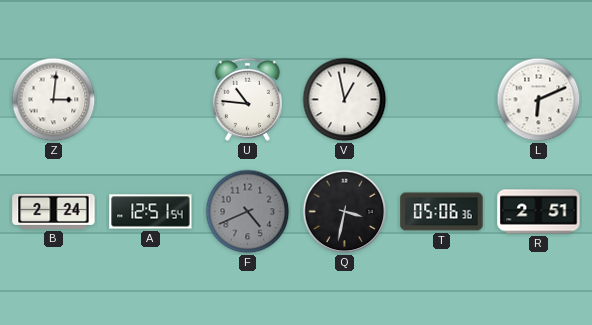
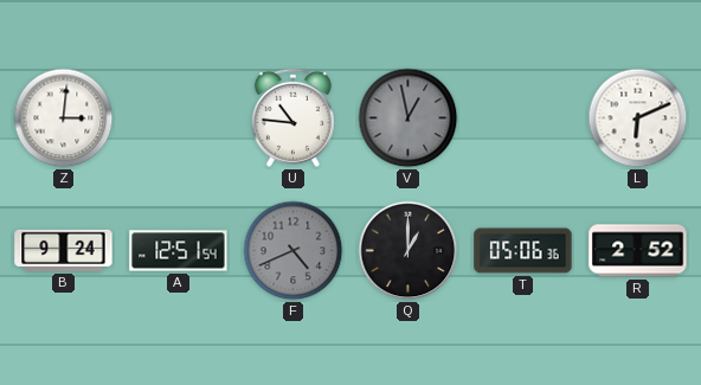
V dial: white -> grey
B: 2:24 -> 9:24
Q: 3:32 -> 1:00
R: 2:51 -> 2:52
